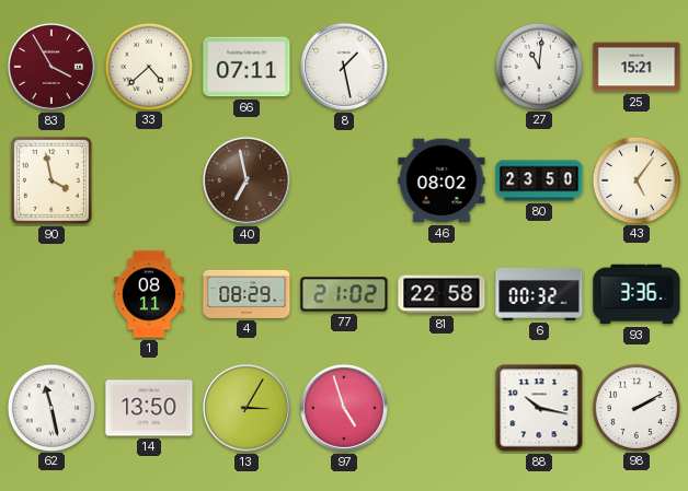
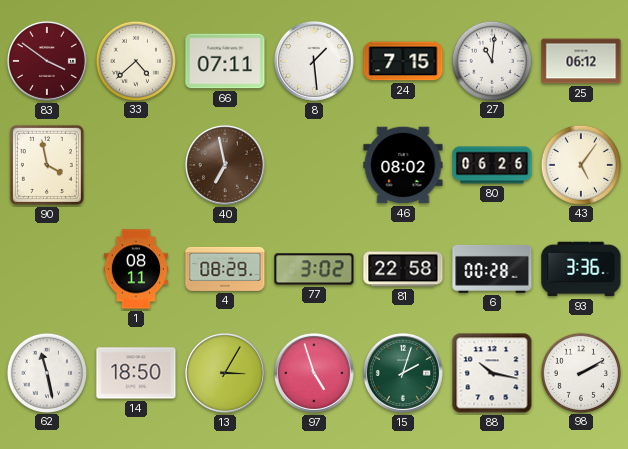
83: 3:55 -> 3:51
8: 1:28 -> 1:29
24: none -> 7:15
25: 15:21 -> 06:12
80: 23:50 -> 06:26
77: 21:02 -> 3:02
6: 00:32 -> 00:28
14: 13:50 -> 18:50
15: none -> 2:03
